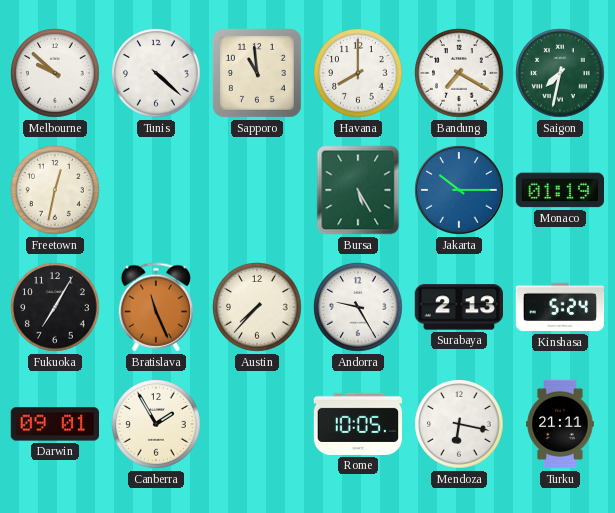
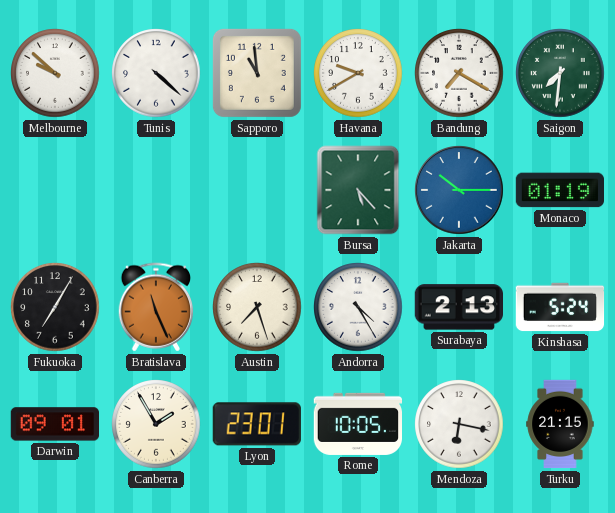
Havana: 8:00 -> 9:40
Saigon: 7:32 -> 7:31
Freetown: 12:32 -> none
Bursa: 5:25 -> 5:23
Austin: 7:37 -> 7:27
Andorra: 9:25 -> 4:25
Lyon: none -> 23:01
Turku: 21:11 -> 21:15
